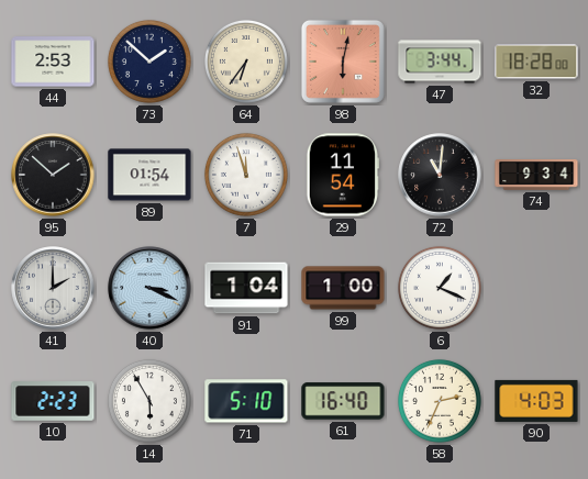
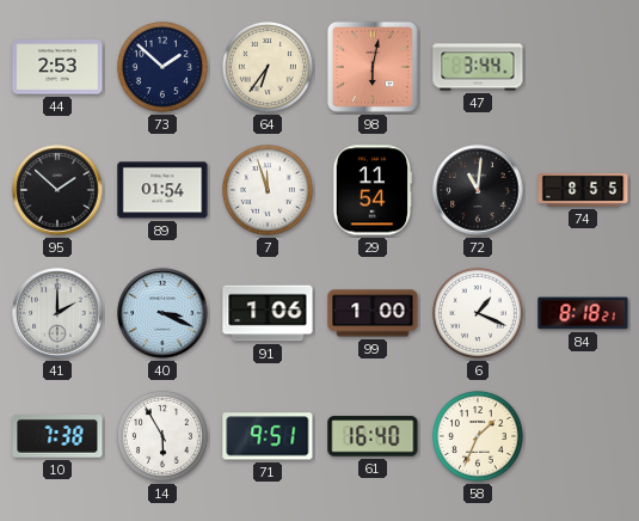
32: 18:28 -> none
74: 9:34 -> 8:55
91: 1:04 -> 1:06
84: none -> 8:18
10: 2:23 -> 7:38
71: 5:10 -> 9:51
58: 2:34 -> 1:34
90: 4:03 -> none
